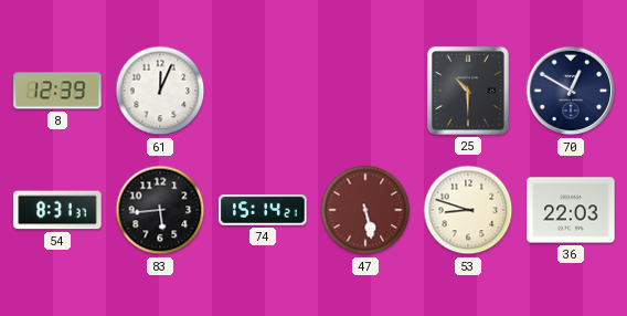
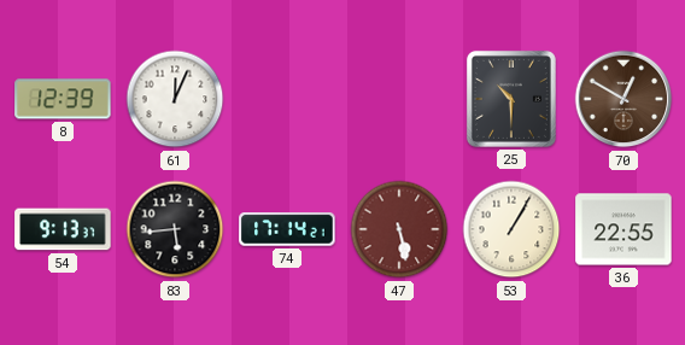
70 dial: navy -> brown
54: 8:31 -> 9:13
74: 15:14 -> 17:14
53: 8:48 -> 1:05
36: 22:03 -> 22:55
